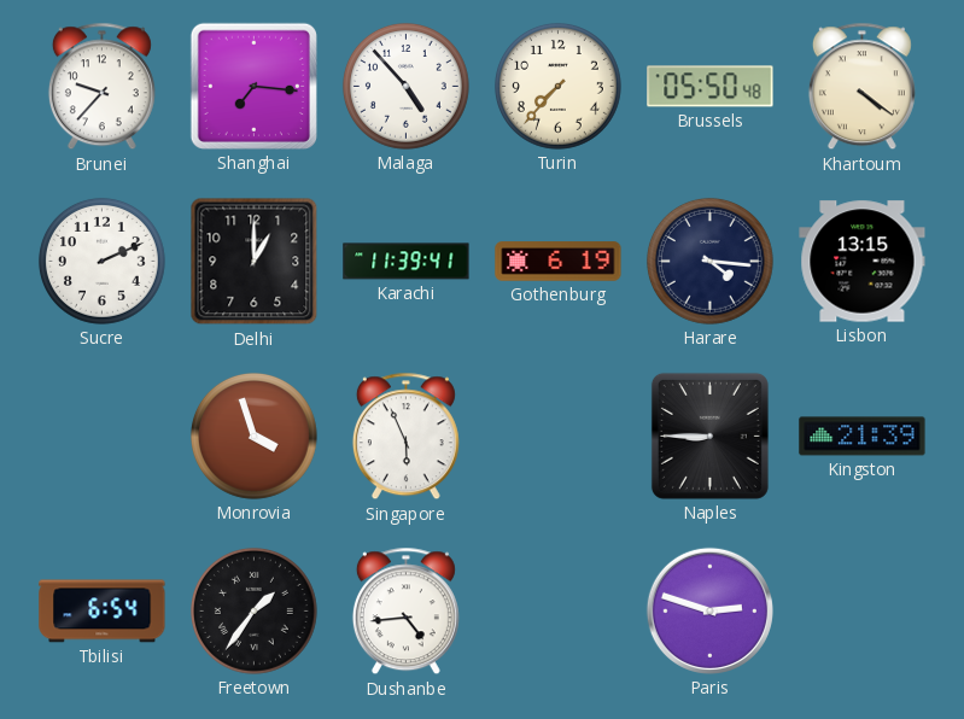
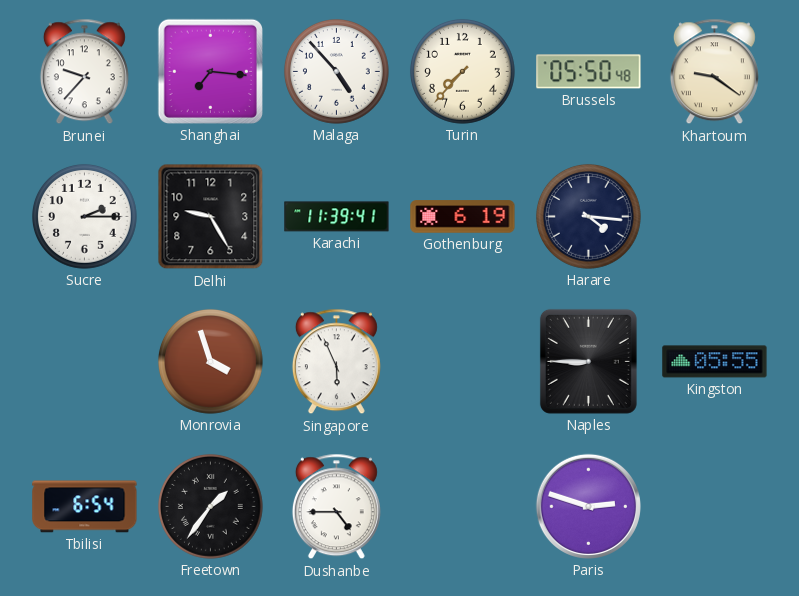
Khartoum: 4:21 -> 9:21
Sucre: 2:11 -> 2:15
Delhi: 1:00 -> 9:25
Lisbon: 13:15 -> none
Kingston: 21:39 -> 05:55
Dushanbe: 4:44 -> 4:45
